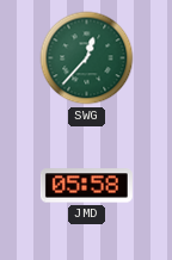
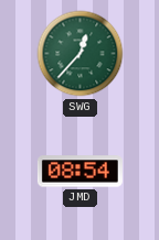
JMD: 05:58 -> 08:54
